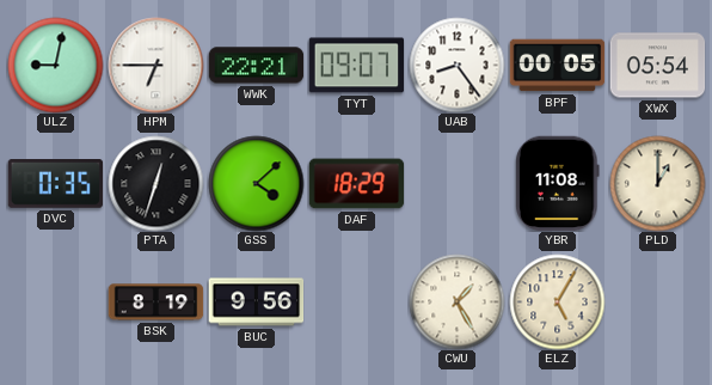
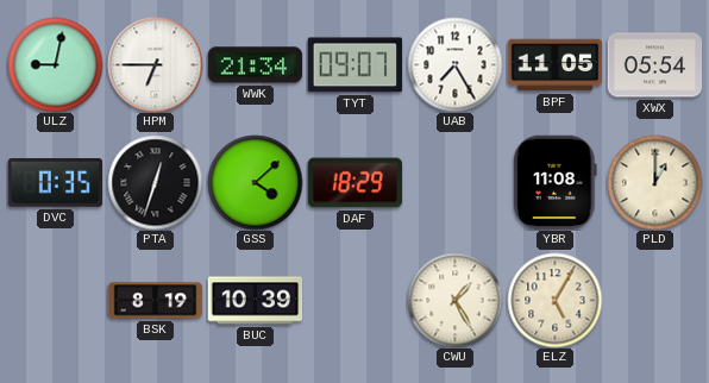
WWK: 22:21 -> 21:34
UAB: 8:24 -> 7:25
BPF: 00:05 -> 11:05
BUC: 9:56 -> 10:39
